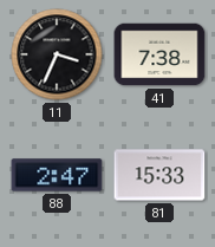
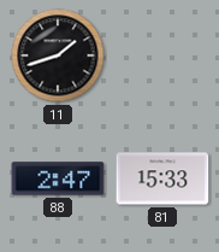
11: 3:34 -> 1:42
41: 7:38 -> none
